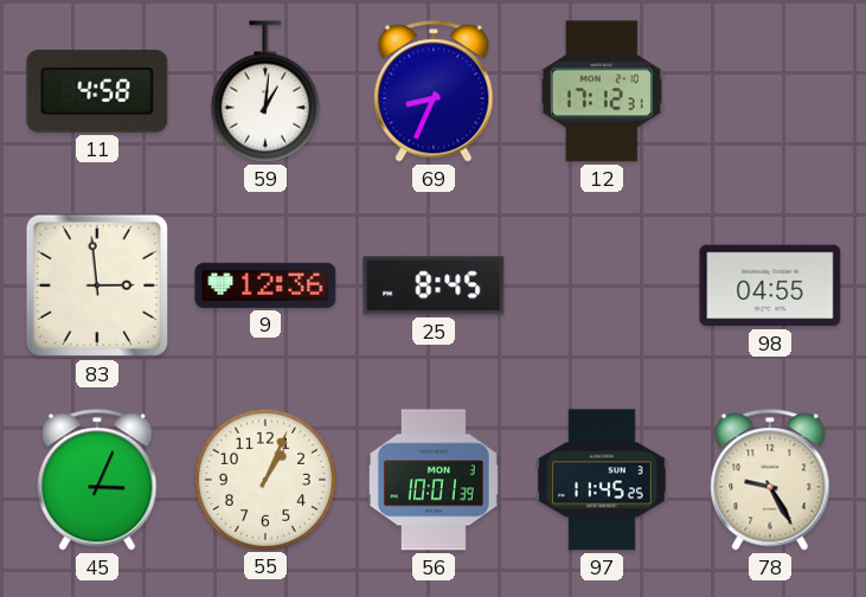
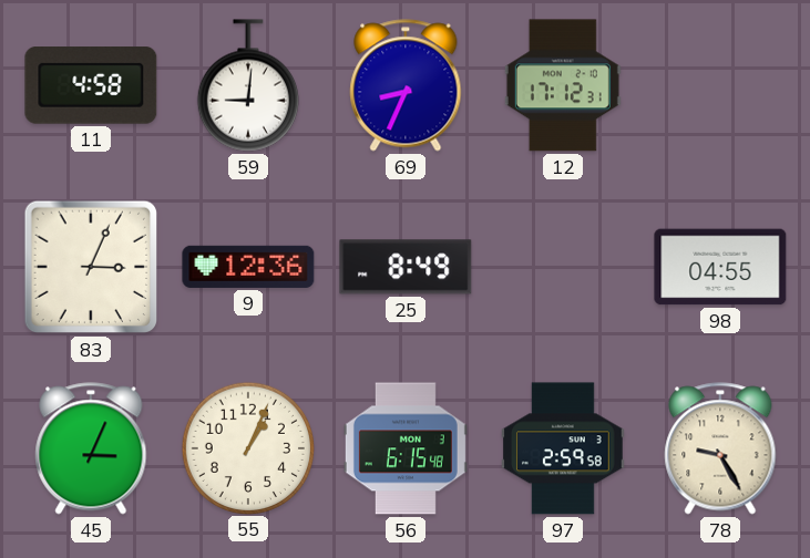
59: 1:01 -> 9:01
83: 2:59 -> 3:04
25: 8:45 -> 8:49
56: 10:01 -> 6:15
97: 11:45 -> 2:59
